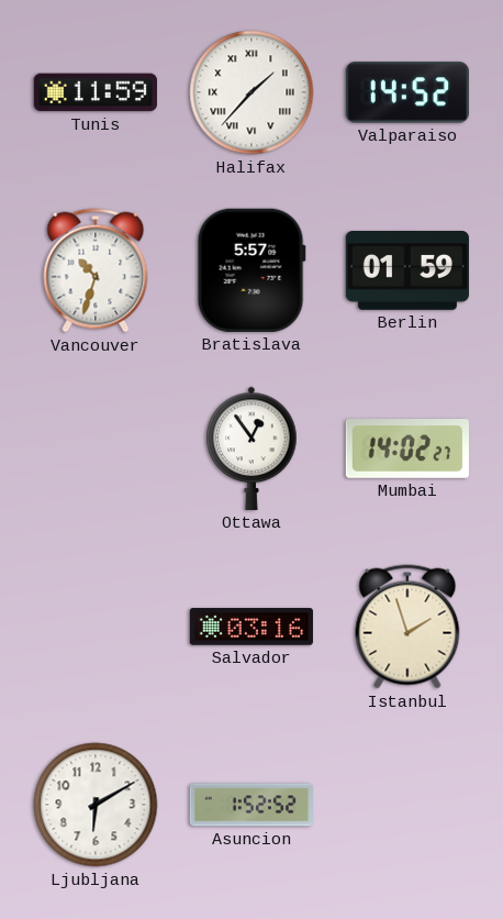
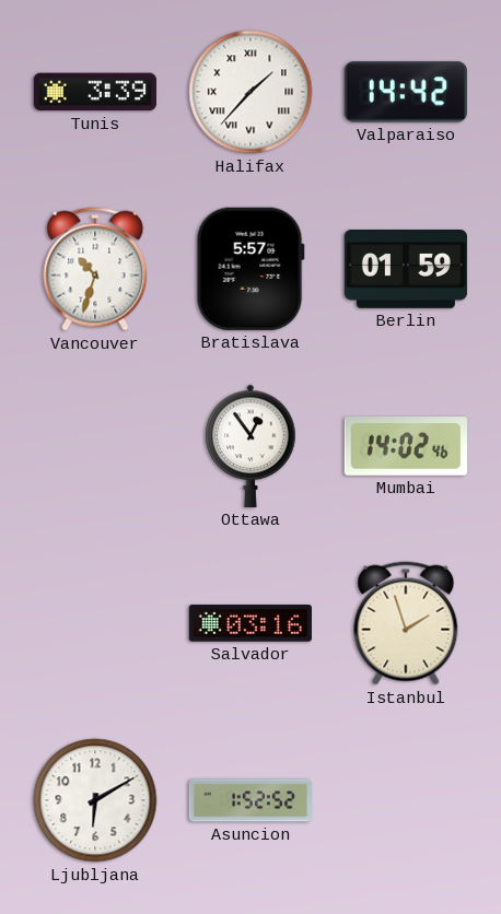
Tunis: 11:59 -> 3:39
Valparaiso: 14:52 -> 14:42
Mumbai: 14:02:27 -> 14:02:46
